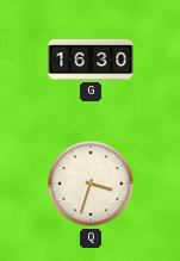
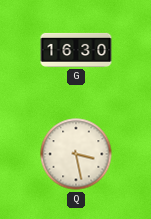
Q: 3:33 -> 3:28
